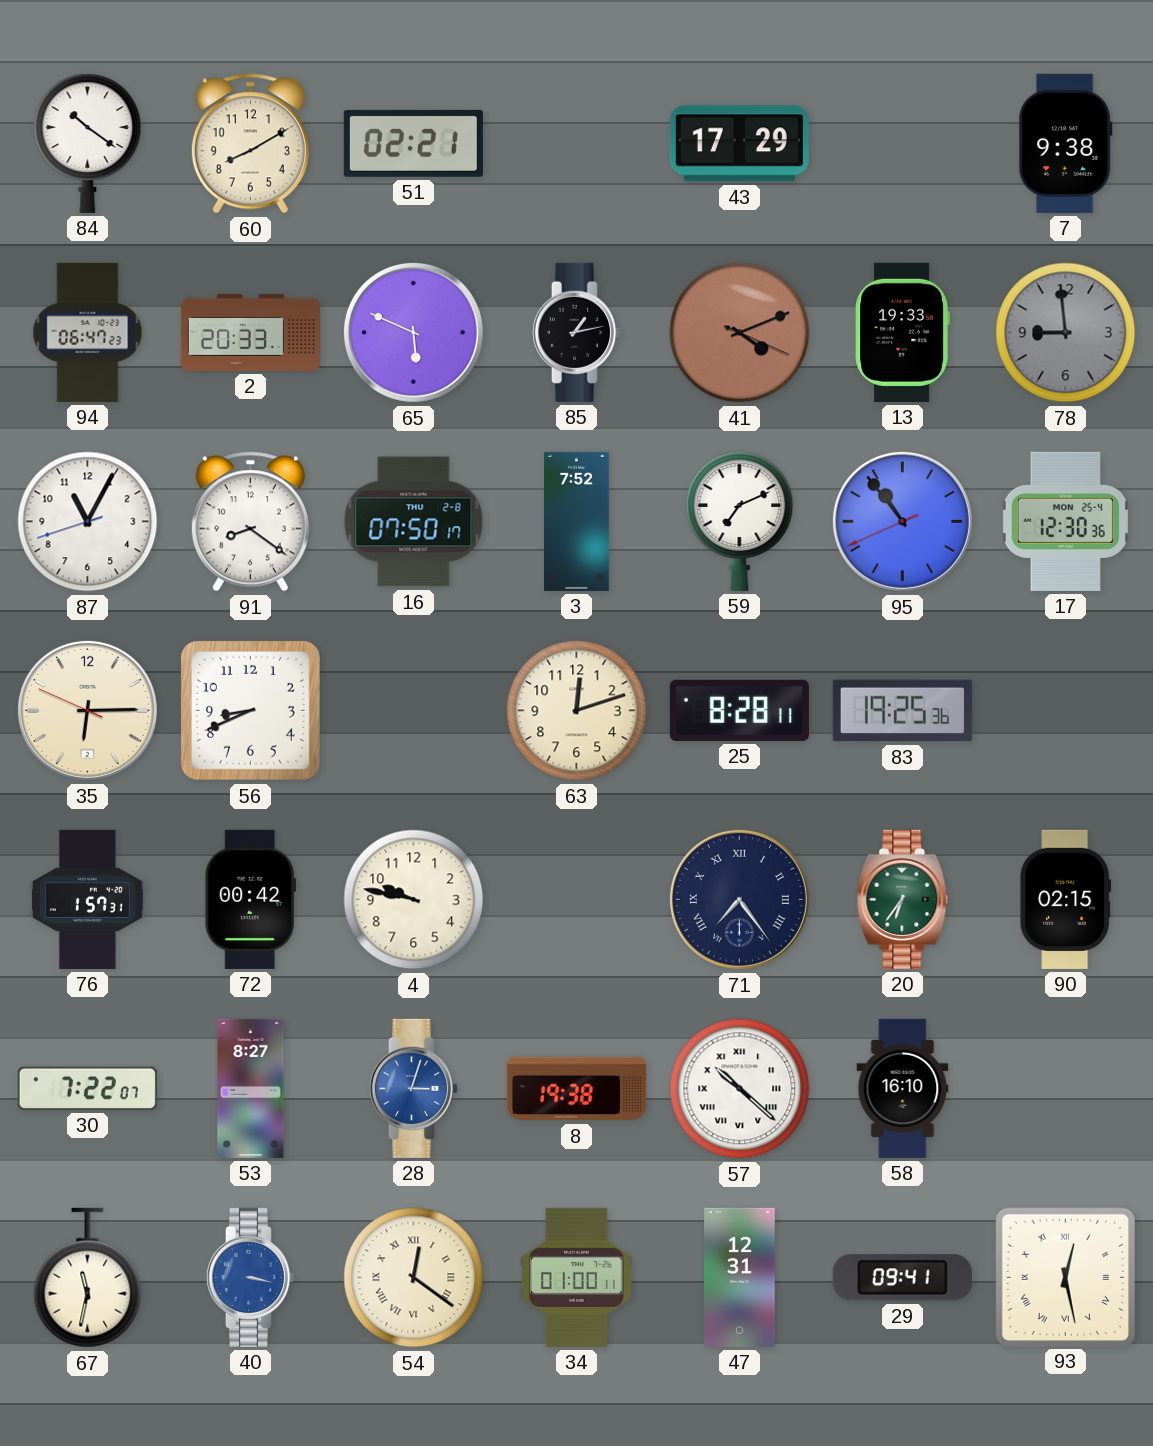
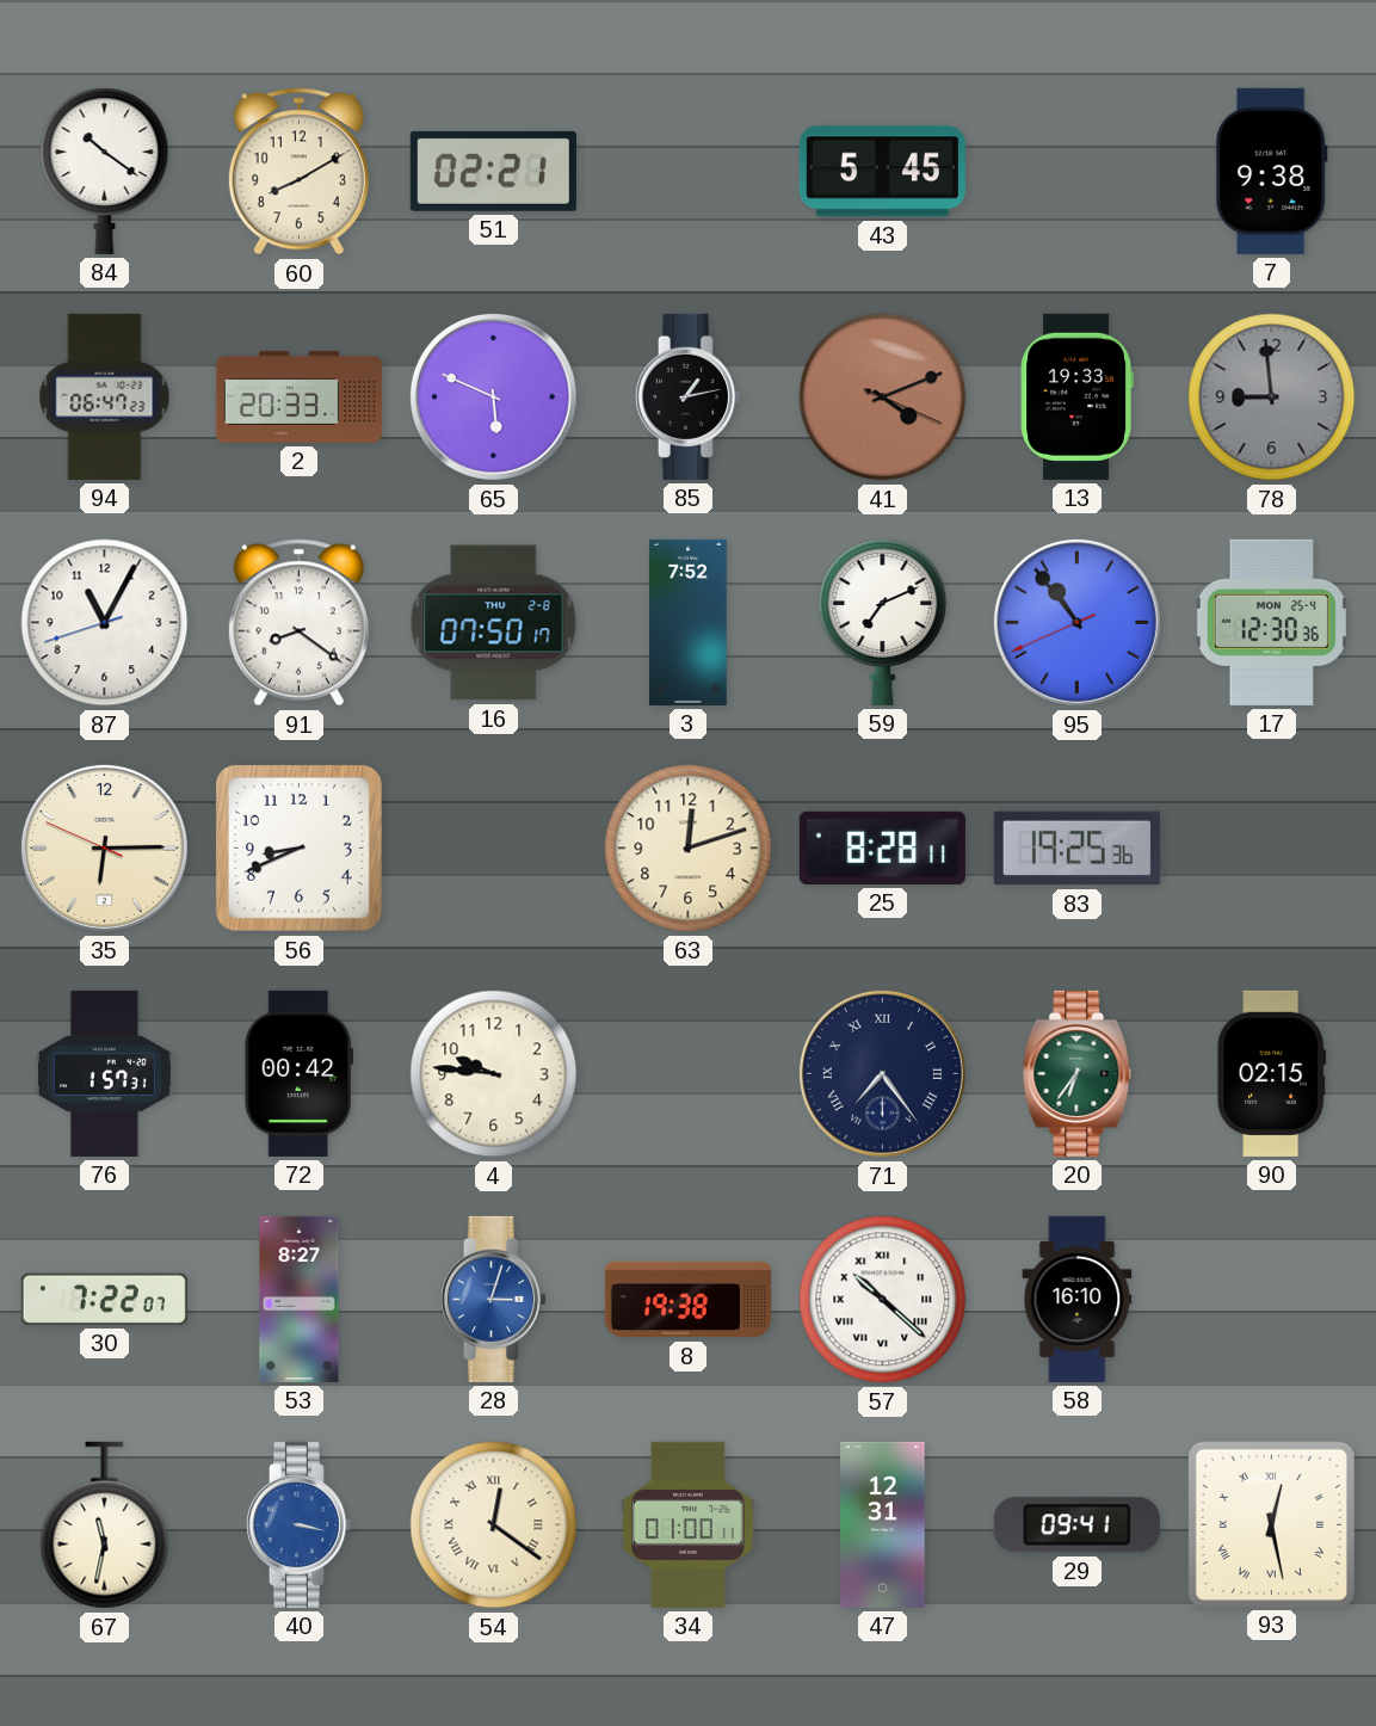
43: 17:29 -> 5:45
4: 9:47 -> 9:46
